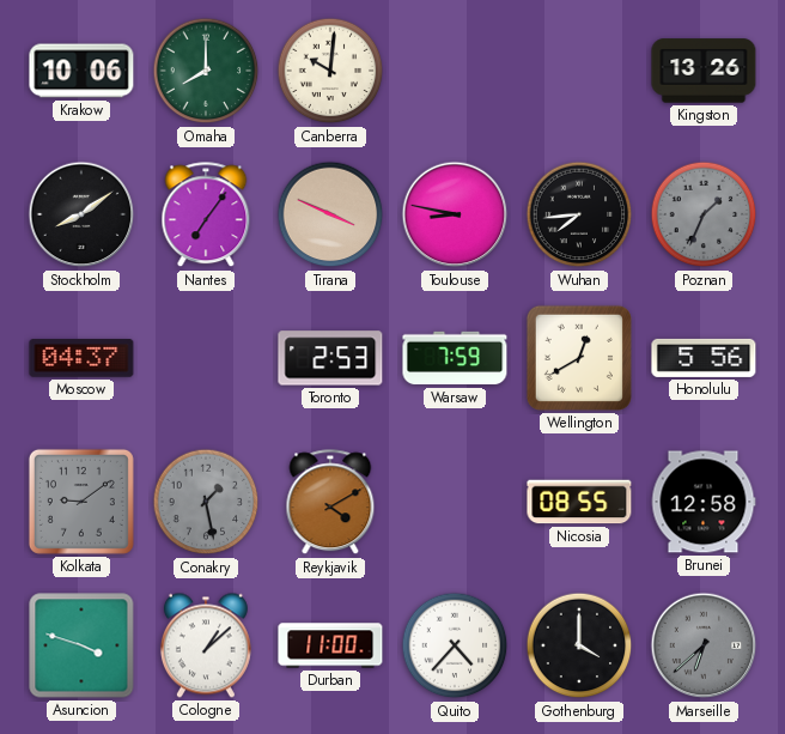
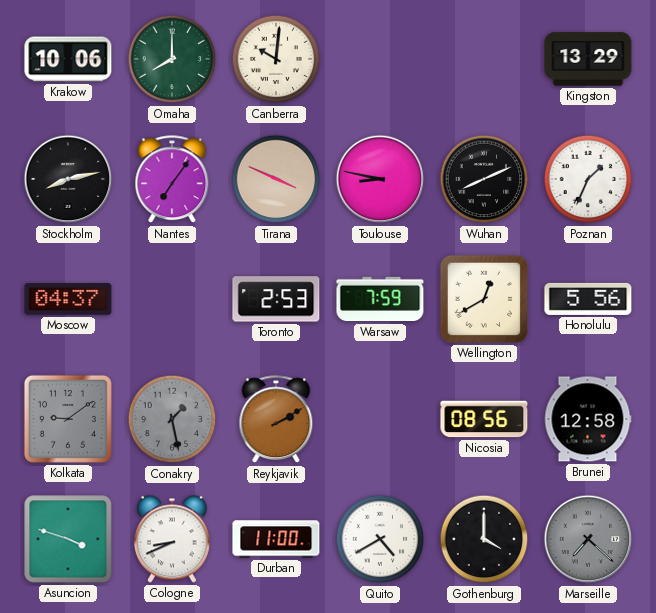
Kingston: 13:26 -> 13:29
Stockholm: 8:09 -> 8:13
Wuhan: 7:44 -> 8:11
Poznan dial: grey -> white
Reykjavik: 4:10 -> 2:10
Nicosia: 08:55 -> 08:56
Cologne: 1:08 -> 8:41
Quito: 4:37 -> 4:40
Marseille: 6:38 -> 7:22
